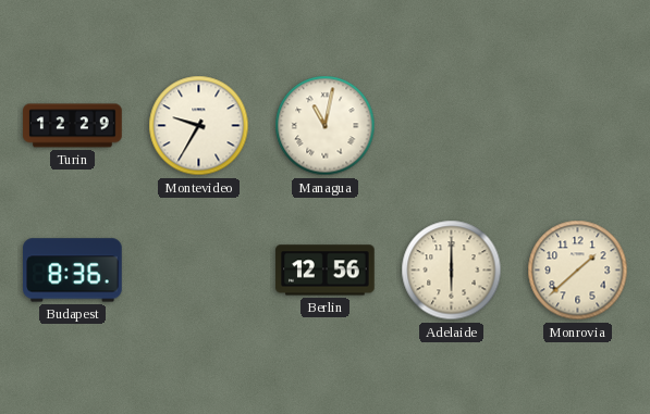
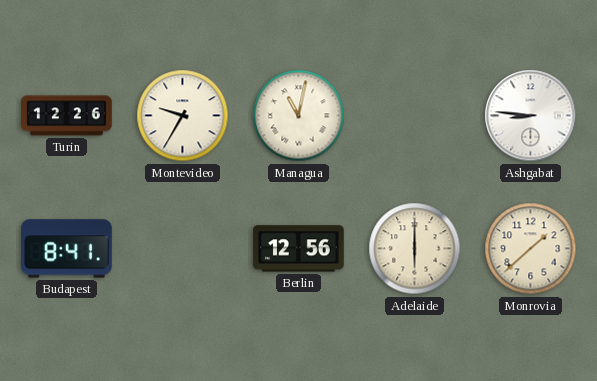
Turin: 12:29 -> 12:26
Ashgabat: none -> 8:46
Budapest: 8:36 -> 8:41
